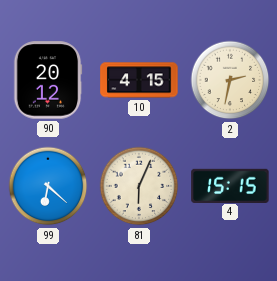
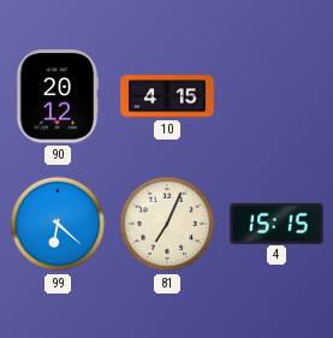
2: 2:32 -> none
81: 6:04 -> 7:04
